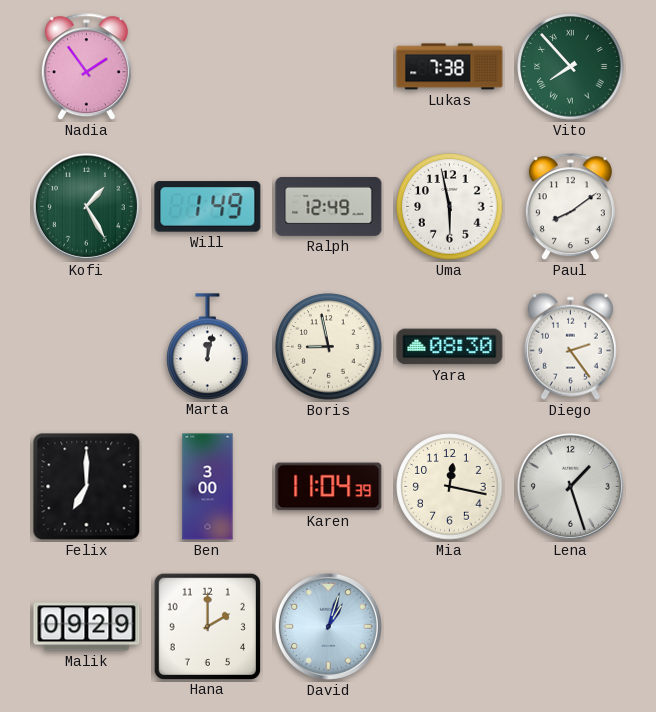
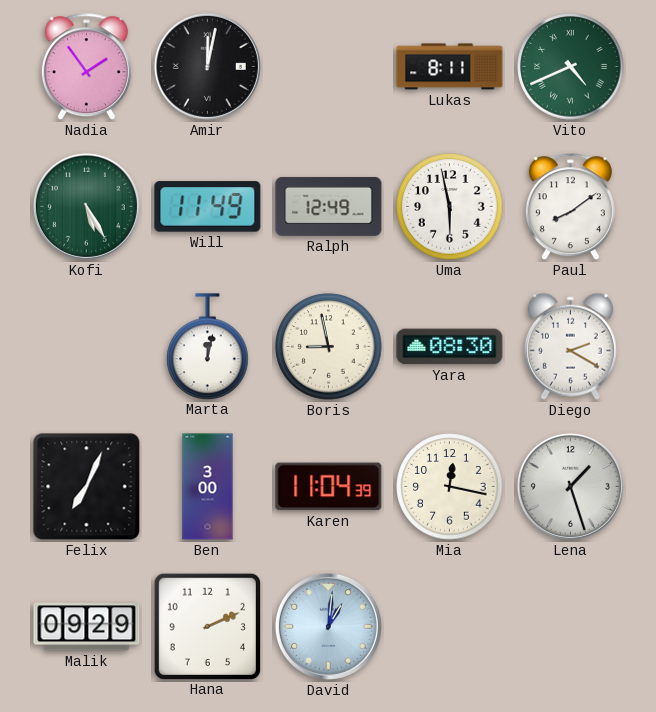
Amir: none -> 12:02
Lukas: 7:38 -> 8:11
Vito: 7:53 -> 4:41
Kofi: 1:25 -> 5:25
Will: 1:49 -> 11:49
Diego: 2:24 -> 2:20
Felix: 7:00 -> 7:04
Hana: 2:00 -> 2:11
David: 1:03 -> 1:01
